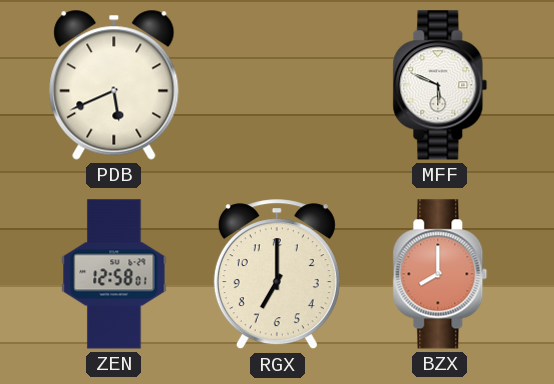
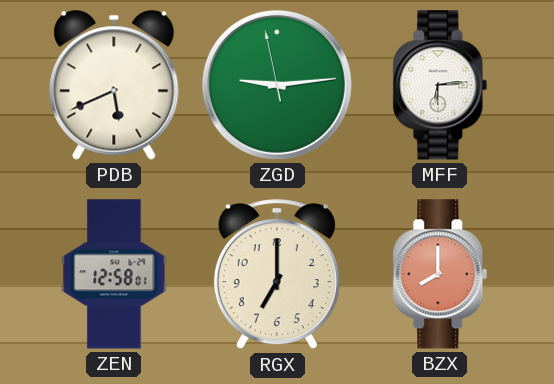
ZGD: none -> 9:13
MFF: 5:49 -> 6:14
